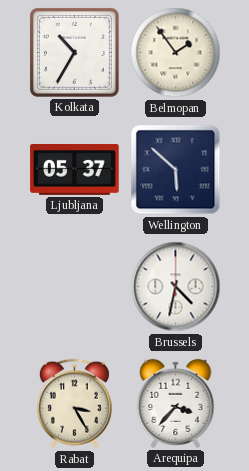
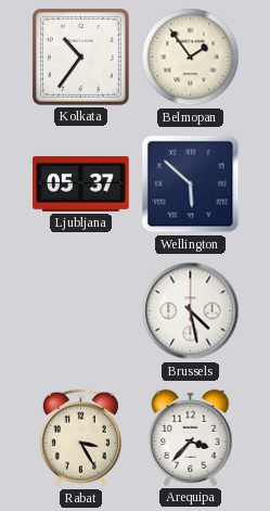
Kolkata: 10:35 -> 10:36
Brussels: 4:32 -> 4:28
